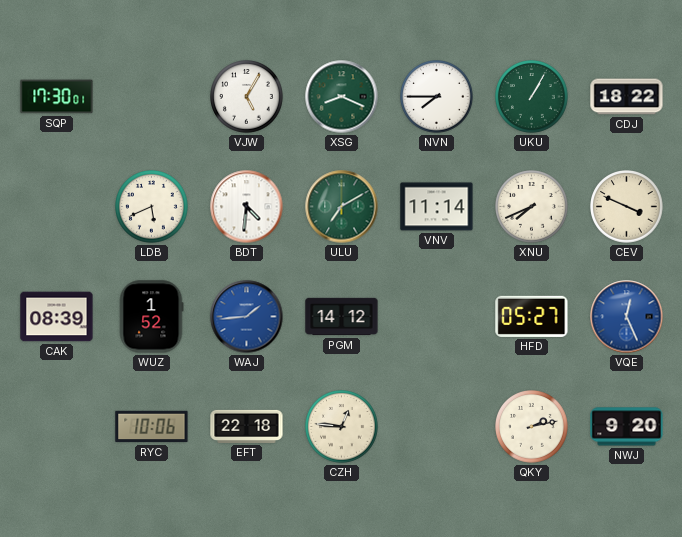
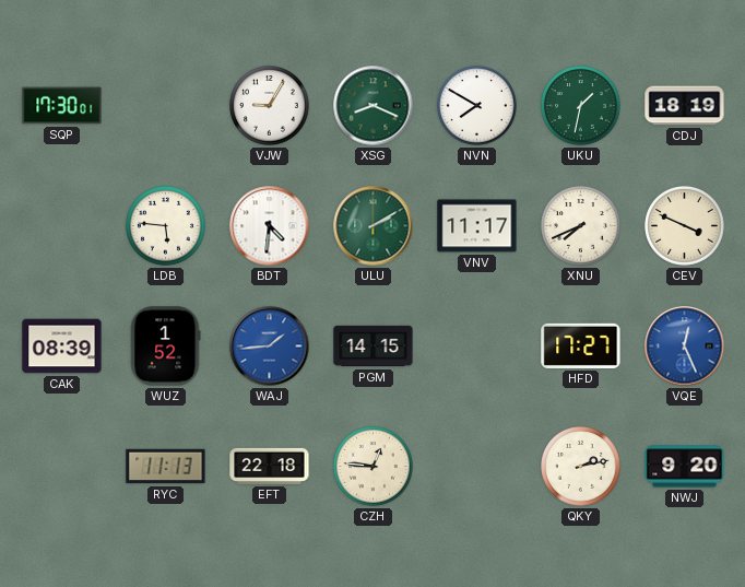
VJW: 5:05 -> 9:05
NVN: 7:45 -> 7:50
UKU: 1:05 -> 1:32
CDJ: 18:22 -> 18:19
LDB: 5:41 -> 5:46
ULU: 7:10 -> 2:10
VNV: 11:14 -> 11:17
PGM: 14:12 -> 14:15
HFD: 05:27 -> 17:27
RYC: 10:06 -> 11:13
